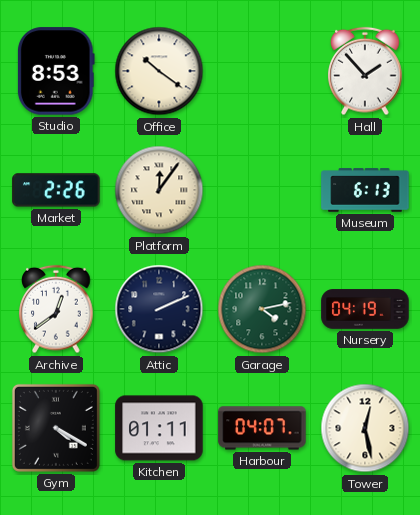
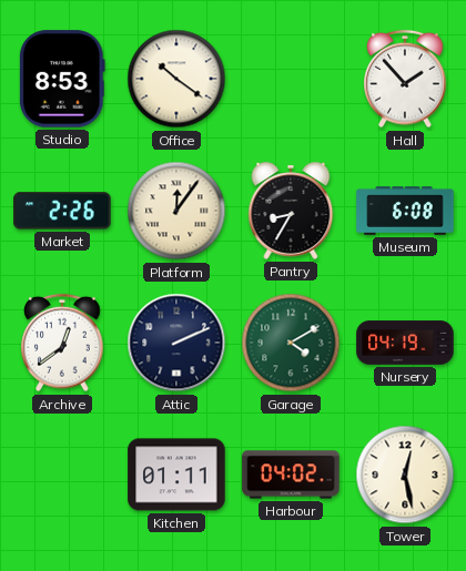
Pantry: none -> 8:35
Museum: 6:13 -> 6:08
Garage: 4:13 -> 4:10
Gym: 4:20 -> none
Harbour: 04:07 -> 04:02
